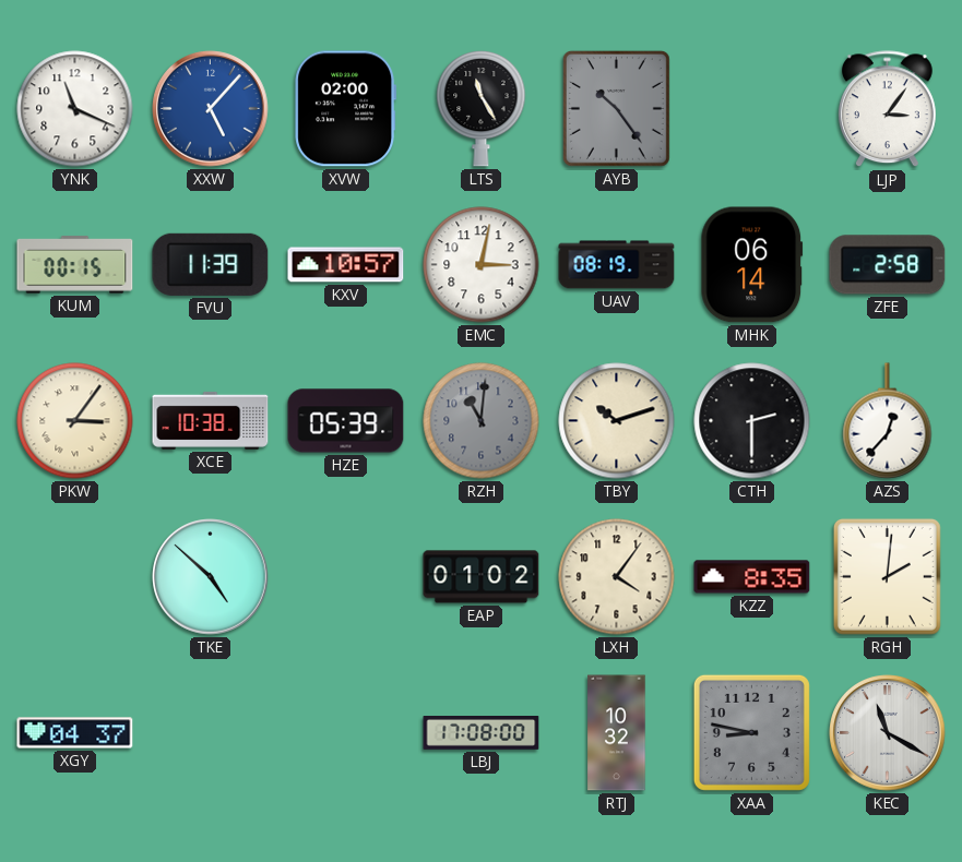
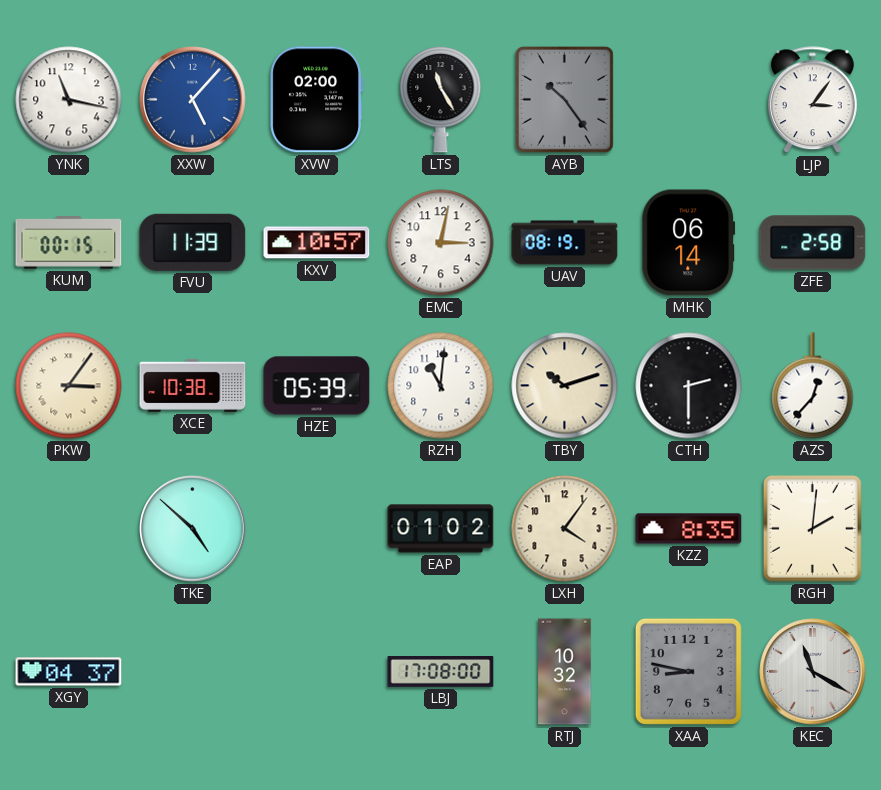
YNK: 11:19 -> 11:17
RZH dial: grey -> white
